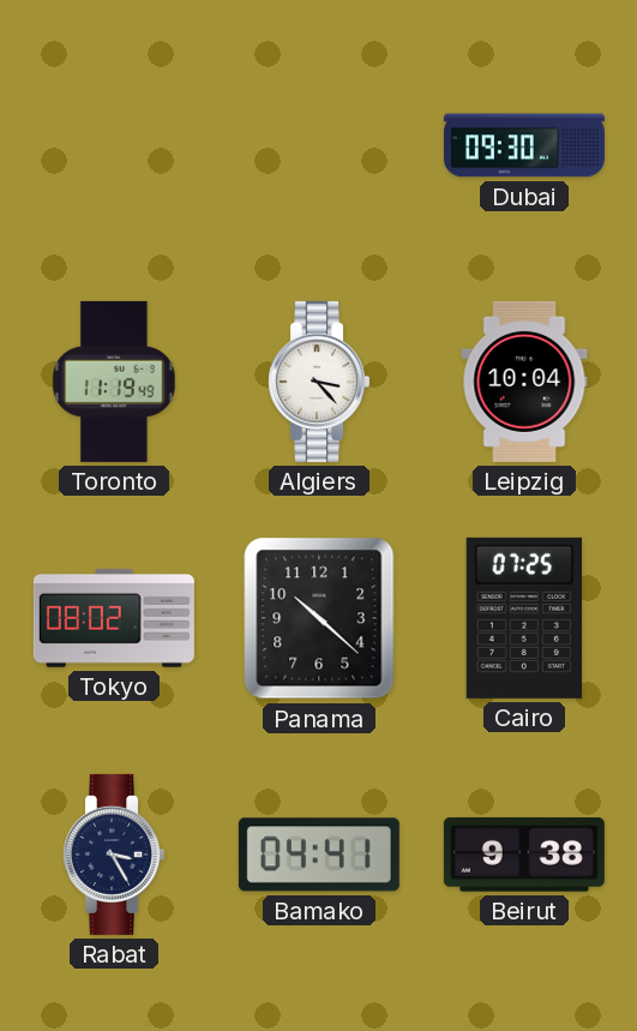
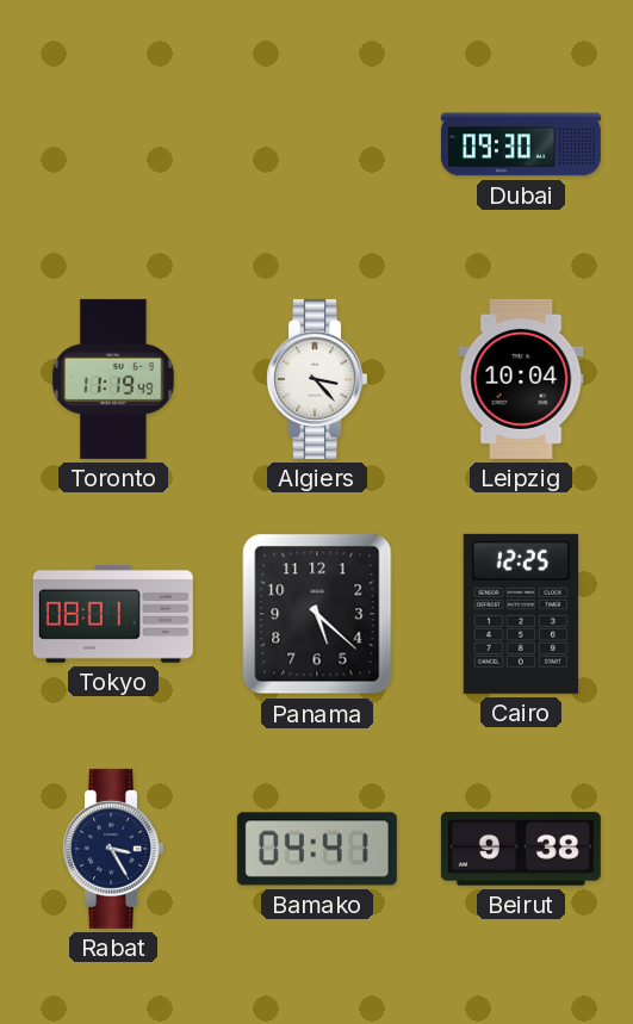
Tokyo: 08:02 -> 08:01
Panama: 10:22 -> 5:22
Cairo: 07:25 -> 12:25
